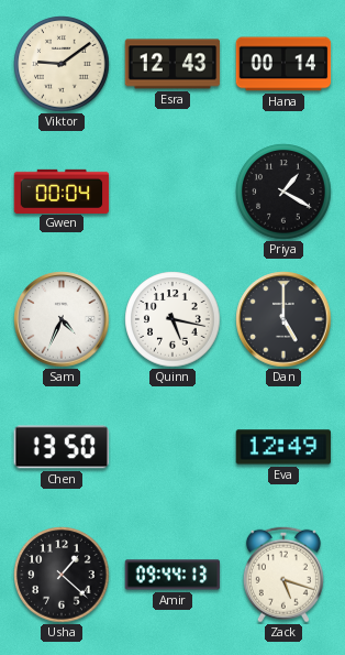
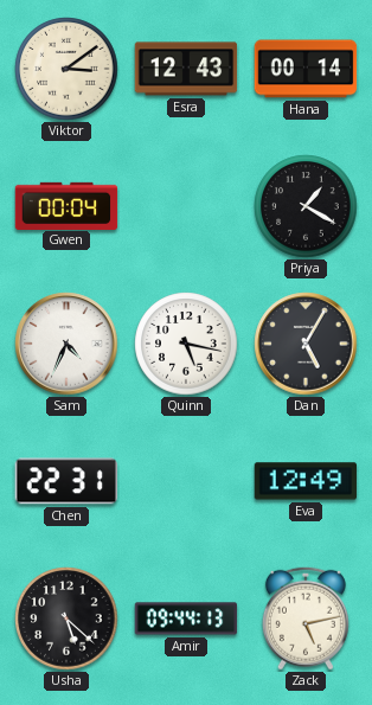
Viktor: 9:09 -> 3:09
Dan: 5:00 -> 5:05
Chen: 13:50 -> 22:31
Usha: 1:22 -> 5:22
Zack: 5:18 -> 5:13
